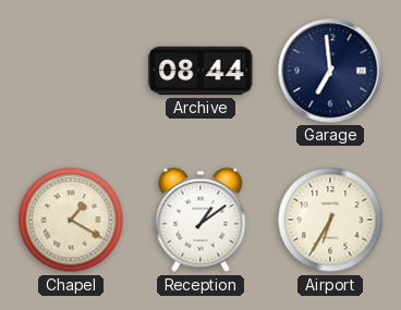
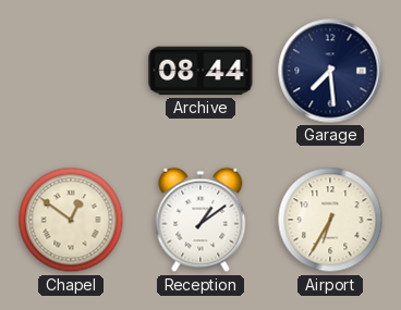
Garage: 6:59 -> 7:29
Chapel: 1:20 -> 12:51
